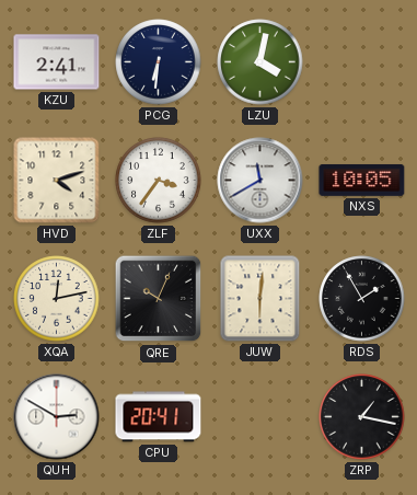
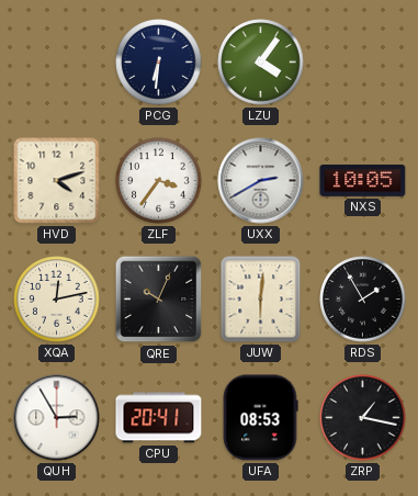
KZU: 2:41 -> none
LZU: 4:02 -> 4:06
UXX: 11:40 -> 2:40
QUH: 2:50 -> 2:55
UFA: none -> 08:53
